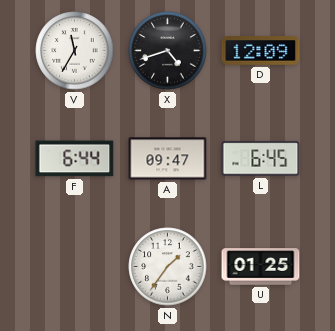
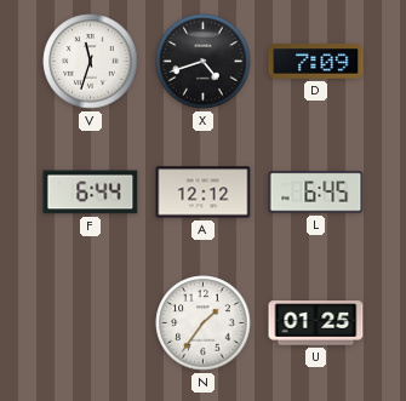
V: 11:35 -> 11:33
D: 12:09 -> 7:09
A: 09:47 -> 12:12
